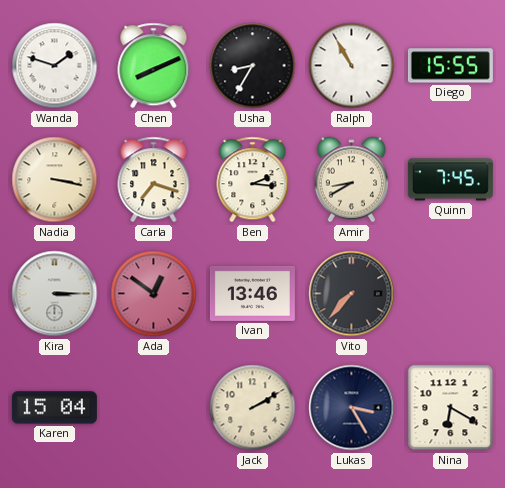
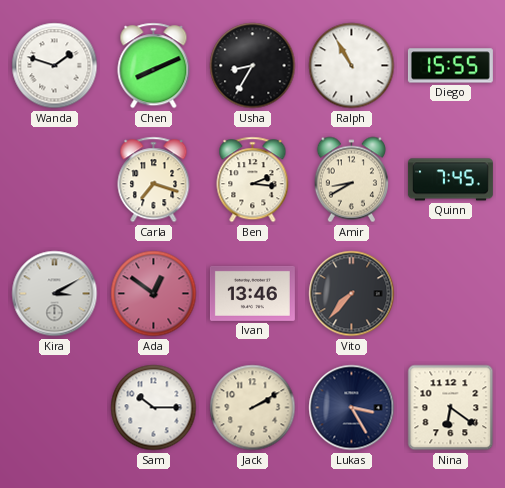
Nadia: 3:17 -> none
Kira: 3:15 -> 3:10
Karen: 15:04 -> none
Sam: none -> 10:15
Nina: 6:20 -> 6:21
